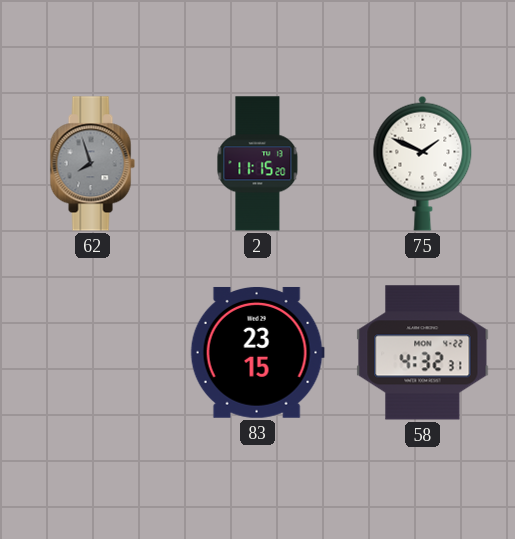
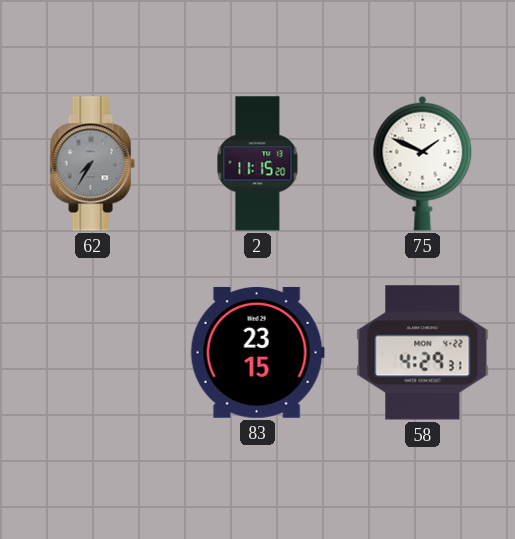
62: 7:57 -> 7:35
58: 4:32 -> 4:29
